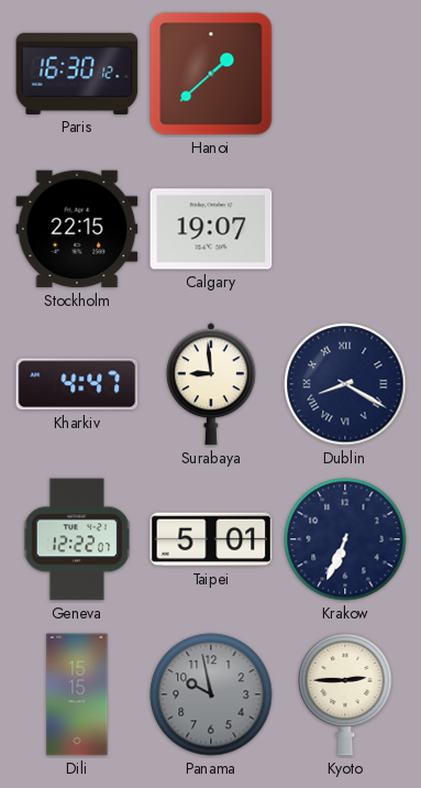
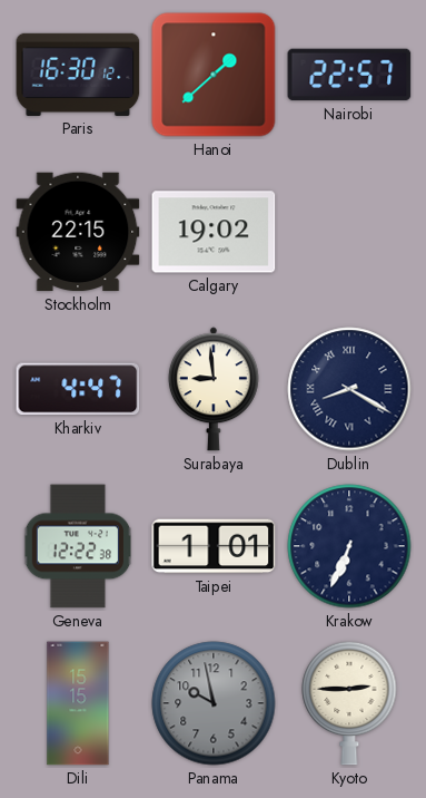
Nairobi: none -> 22:57
Calgary: 19:07 -> 19:02
Geneva: 12:22:07 -> 12:22:38
Taipei: 5:01 -> 1:01
